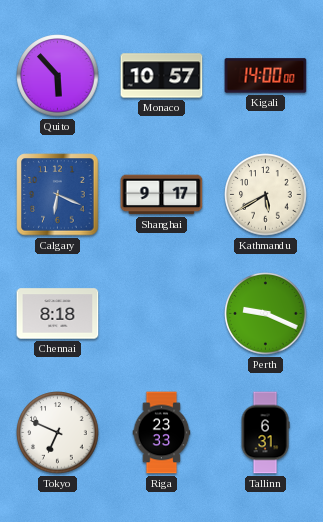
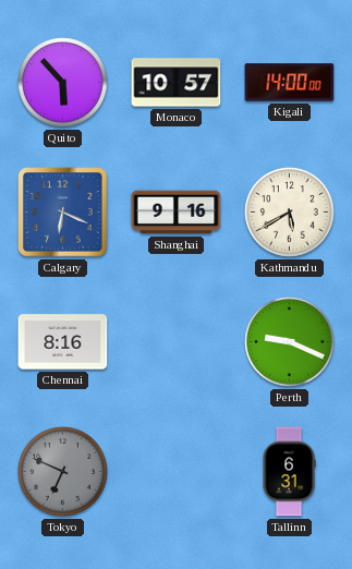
Shanghai: 9:17 -> 9:16
Chennai: 8:18 -> 8:16
Tokyo dial: white -> grey
Riga: 23:33 -> none
